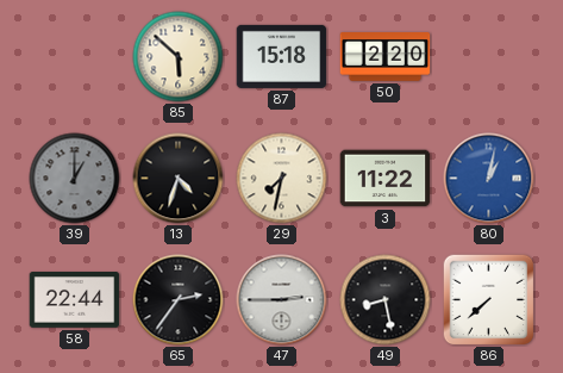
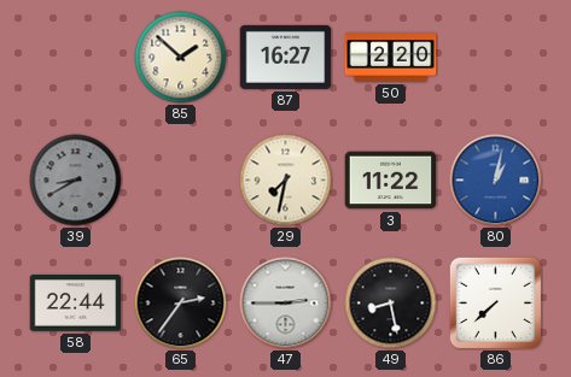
85: 5:52 -> 1:52
87: 15:18 -> 16:27
39: 1:00 -> 8:40
13: 4:33 -> none
